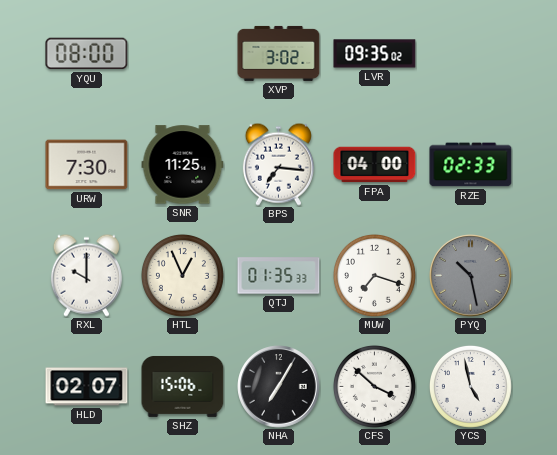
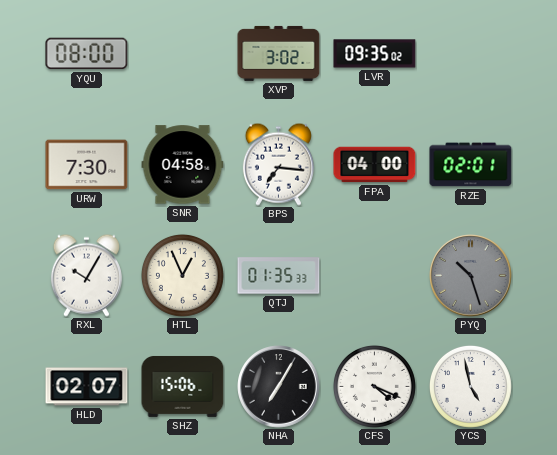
SNR: 11:25 -> 04:58
RZE: 02:33 -> 02:01
RXL: 10:00 -> 10:05
MUW: 7:18 -> none
PYQ: 10:28 -> 10:27
CFS: 3:52 -> 4:19
